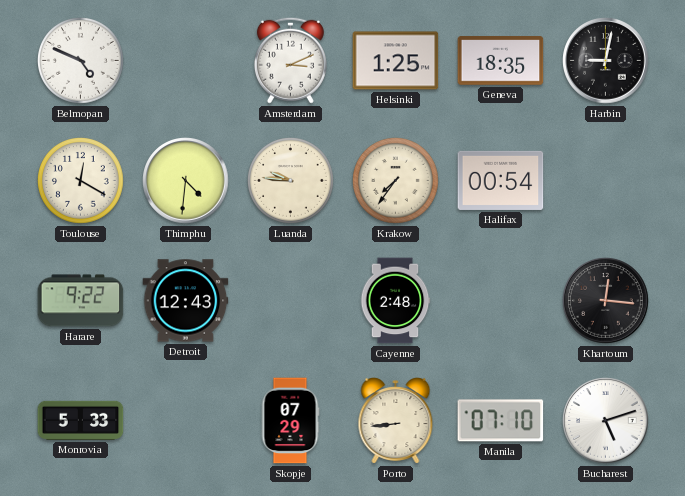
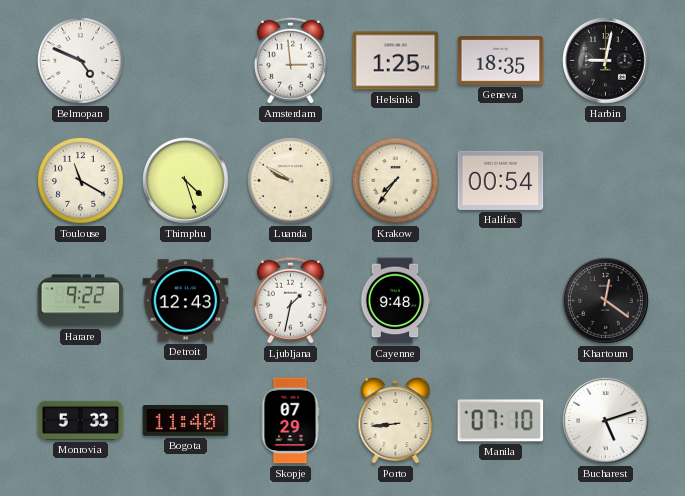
Amsterdam: 3:11 -> 2:59
Toulouse: 12:20 -> 11:20
Thimphu: 4:31 -> 4:27
Luanda: 9:46 -> 9:50
Ljubljana: none -> 1:32
Cayenne: 2:48 -> 9:48
Khartoum: 12:16 -> 12:21
Bogota: none -> 11:40
